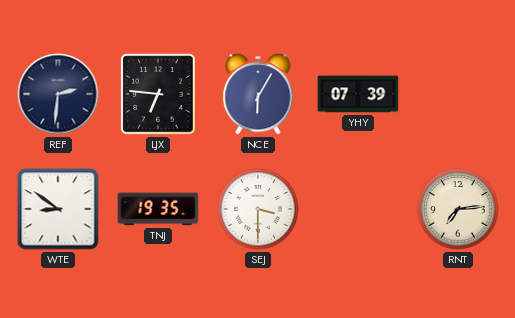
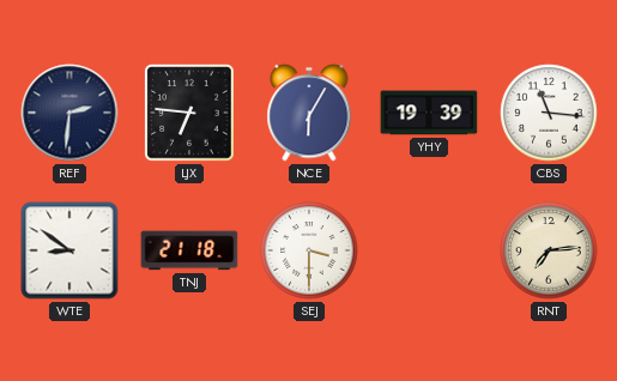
YHY: 07:39 -> 19:39
CBS: none -> 11:16
TNJ: 19:35 -> 21:18
